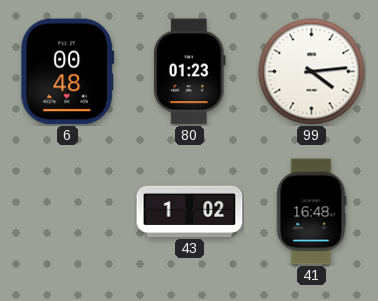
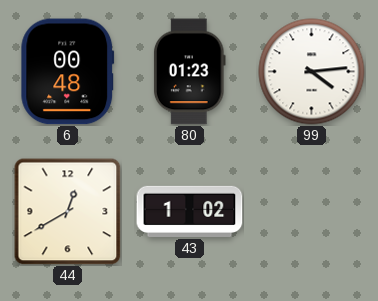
44: none -> 12:40
41: 16:48 -> none
